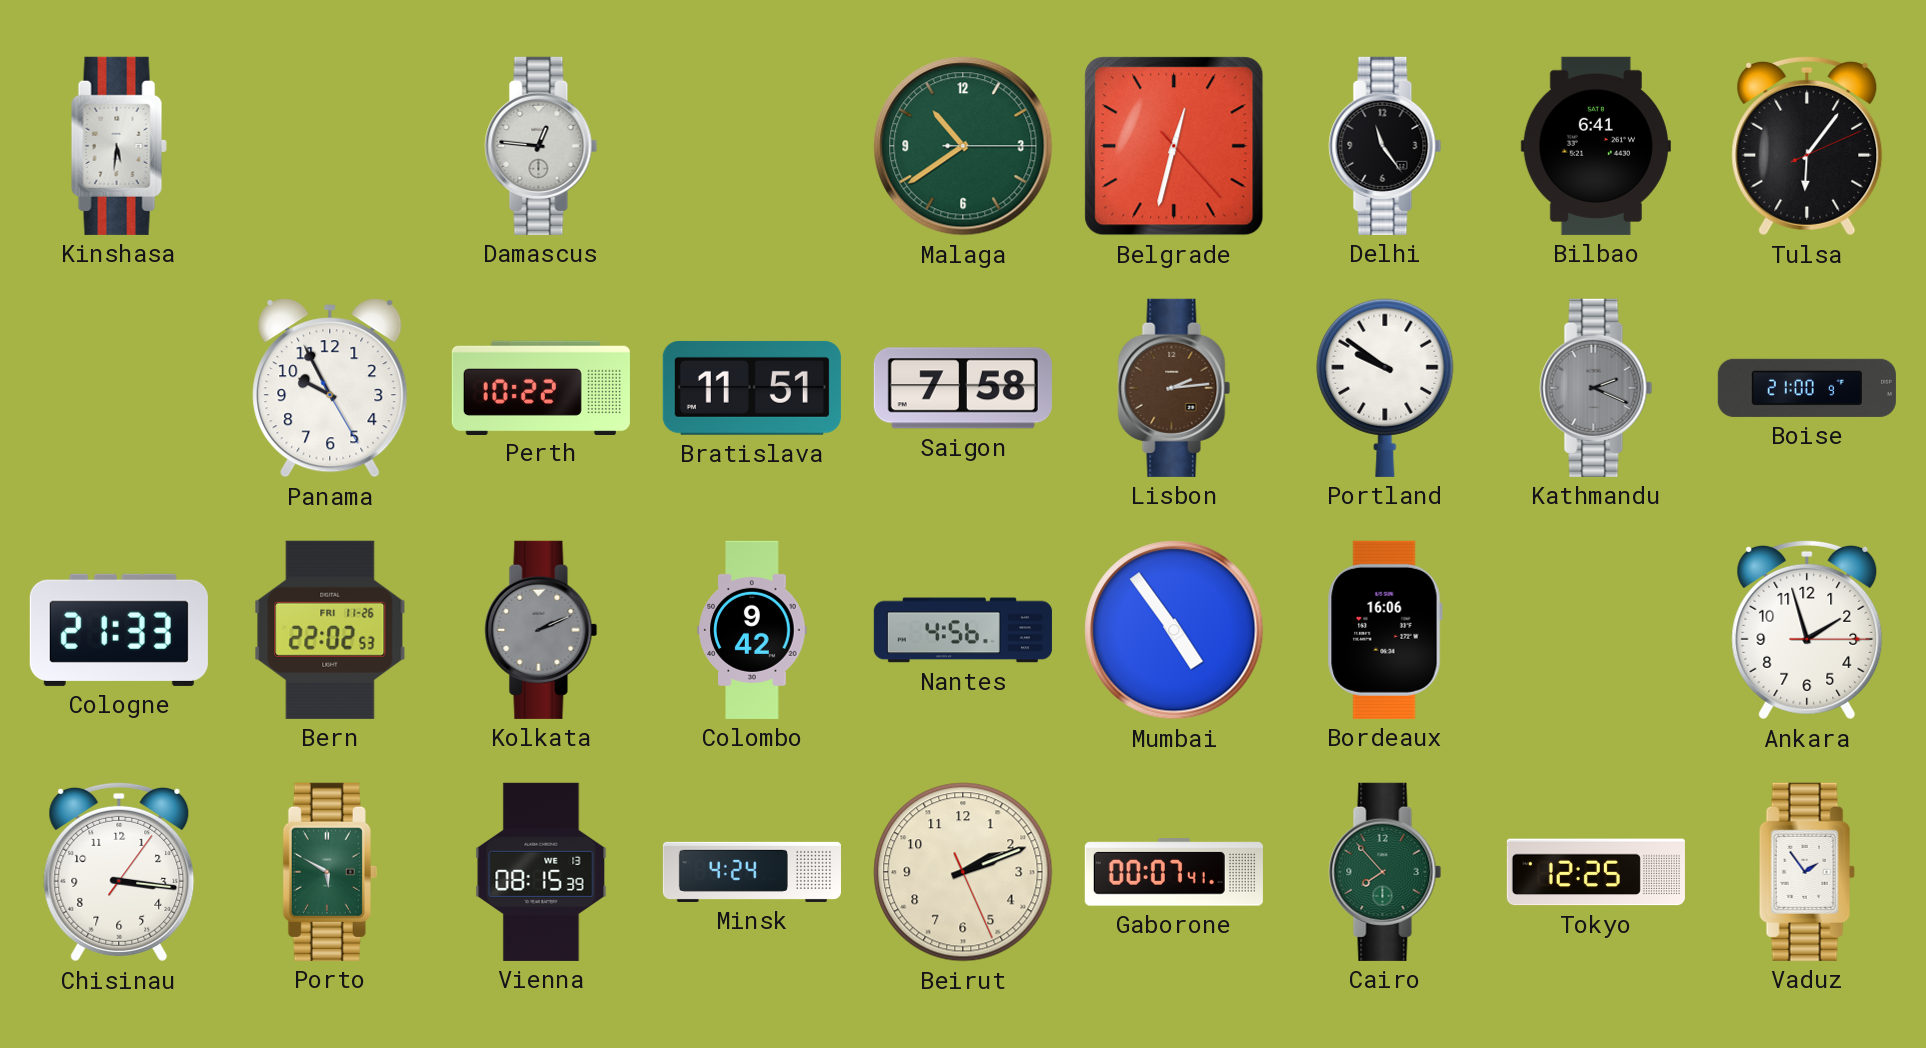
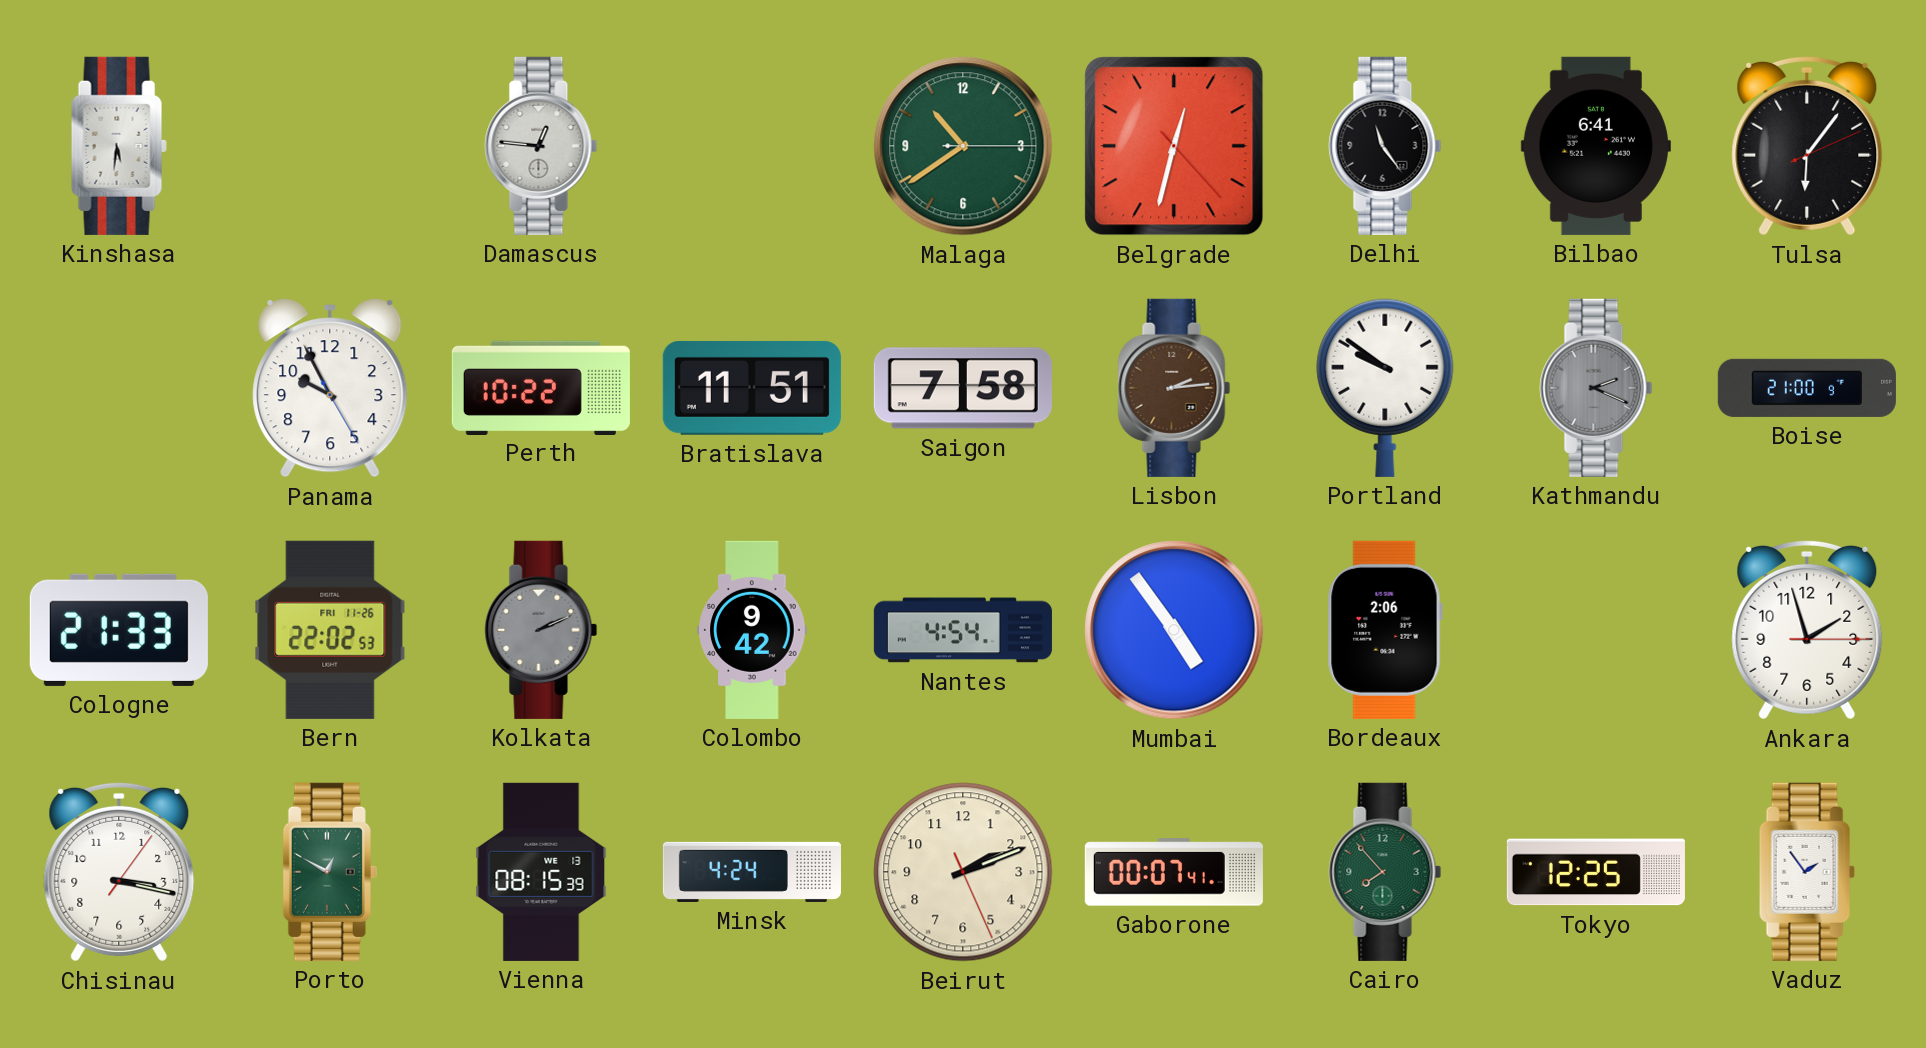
Nantes: 4:56 -> 4:54
Bordeaux: 16:06 -> 2:06
Chisinau: 3:16 -> 3:17
Porto: 5:50 -> 12:50
